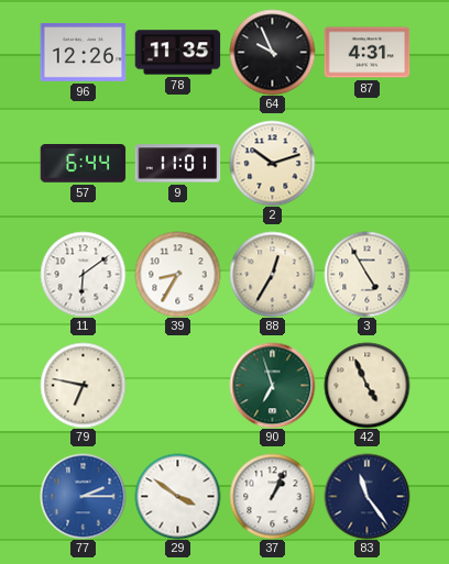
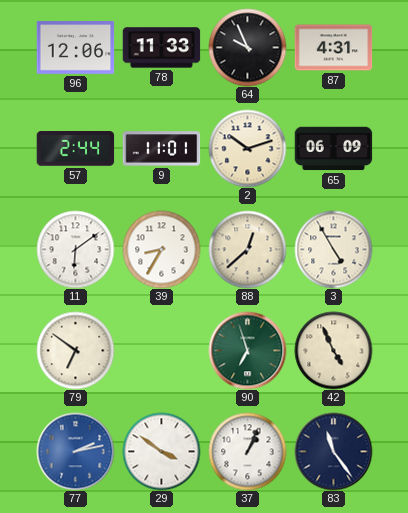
96: 12:26 -> 12:06
78: 11:35 -> 11:33
57: 6:44 -> 2:44
65: none -> 06:09
88: 12:35 -> 12:38
79: 6:47 -> 6:51
77: 2:15 -> 2:13
